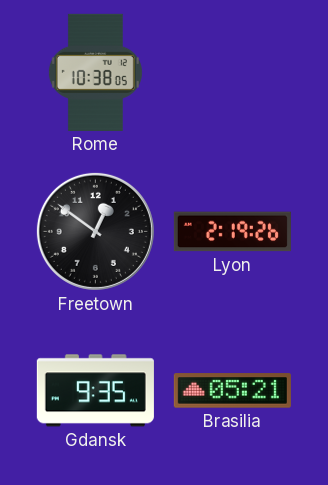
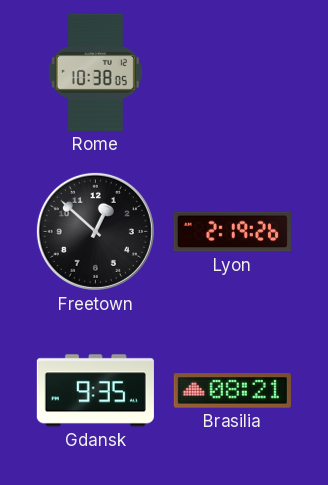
Freetown: 12:51 -> 12:52
Brasilia: 05:21 -> 08:21
